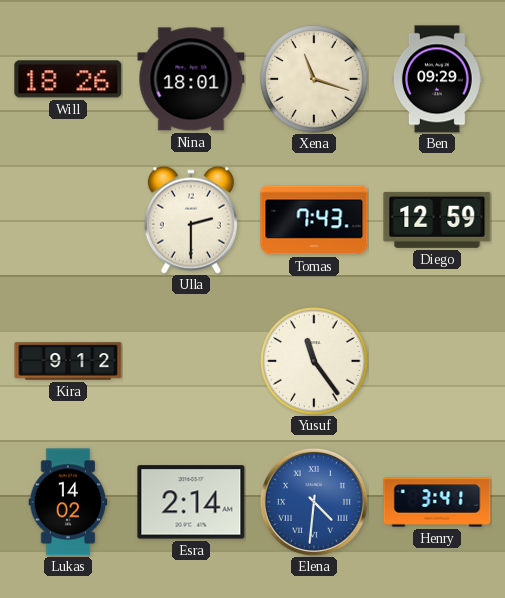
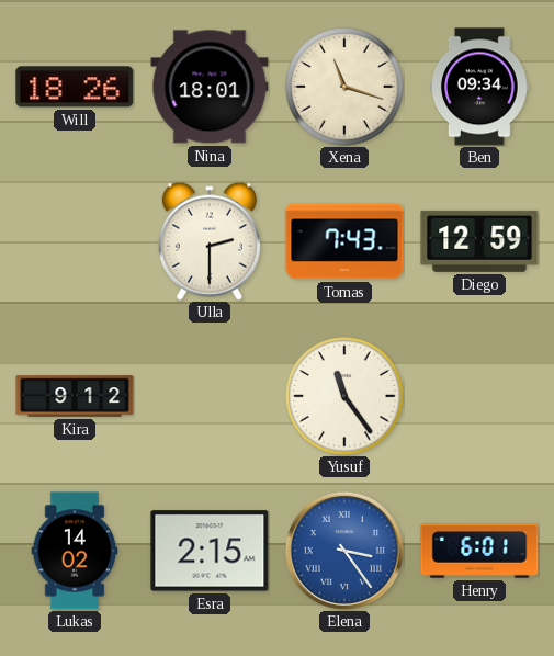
Ben: 09:29 -> 09:34
Esra: 2:14 -> 2:15
Elena: 4:31 -> 3:24
Henry: 3:41 -> 6:01
